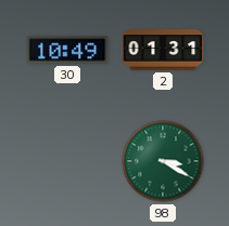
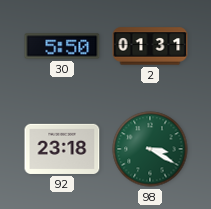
30: 10:49 -> 5:50
92: none -> 23:18
